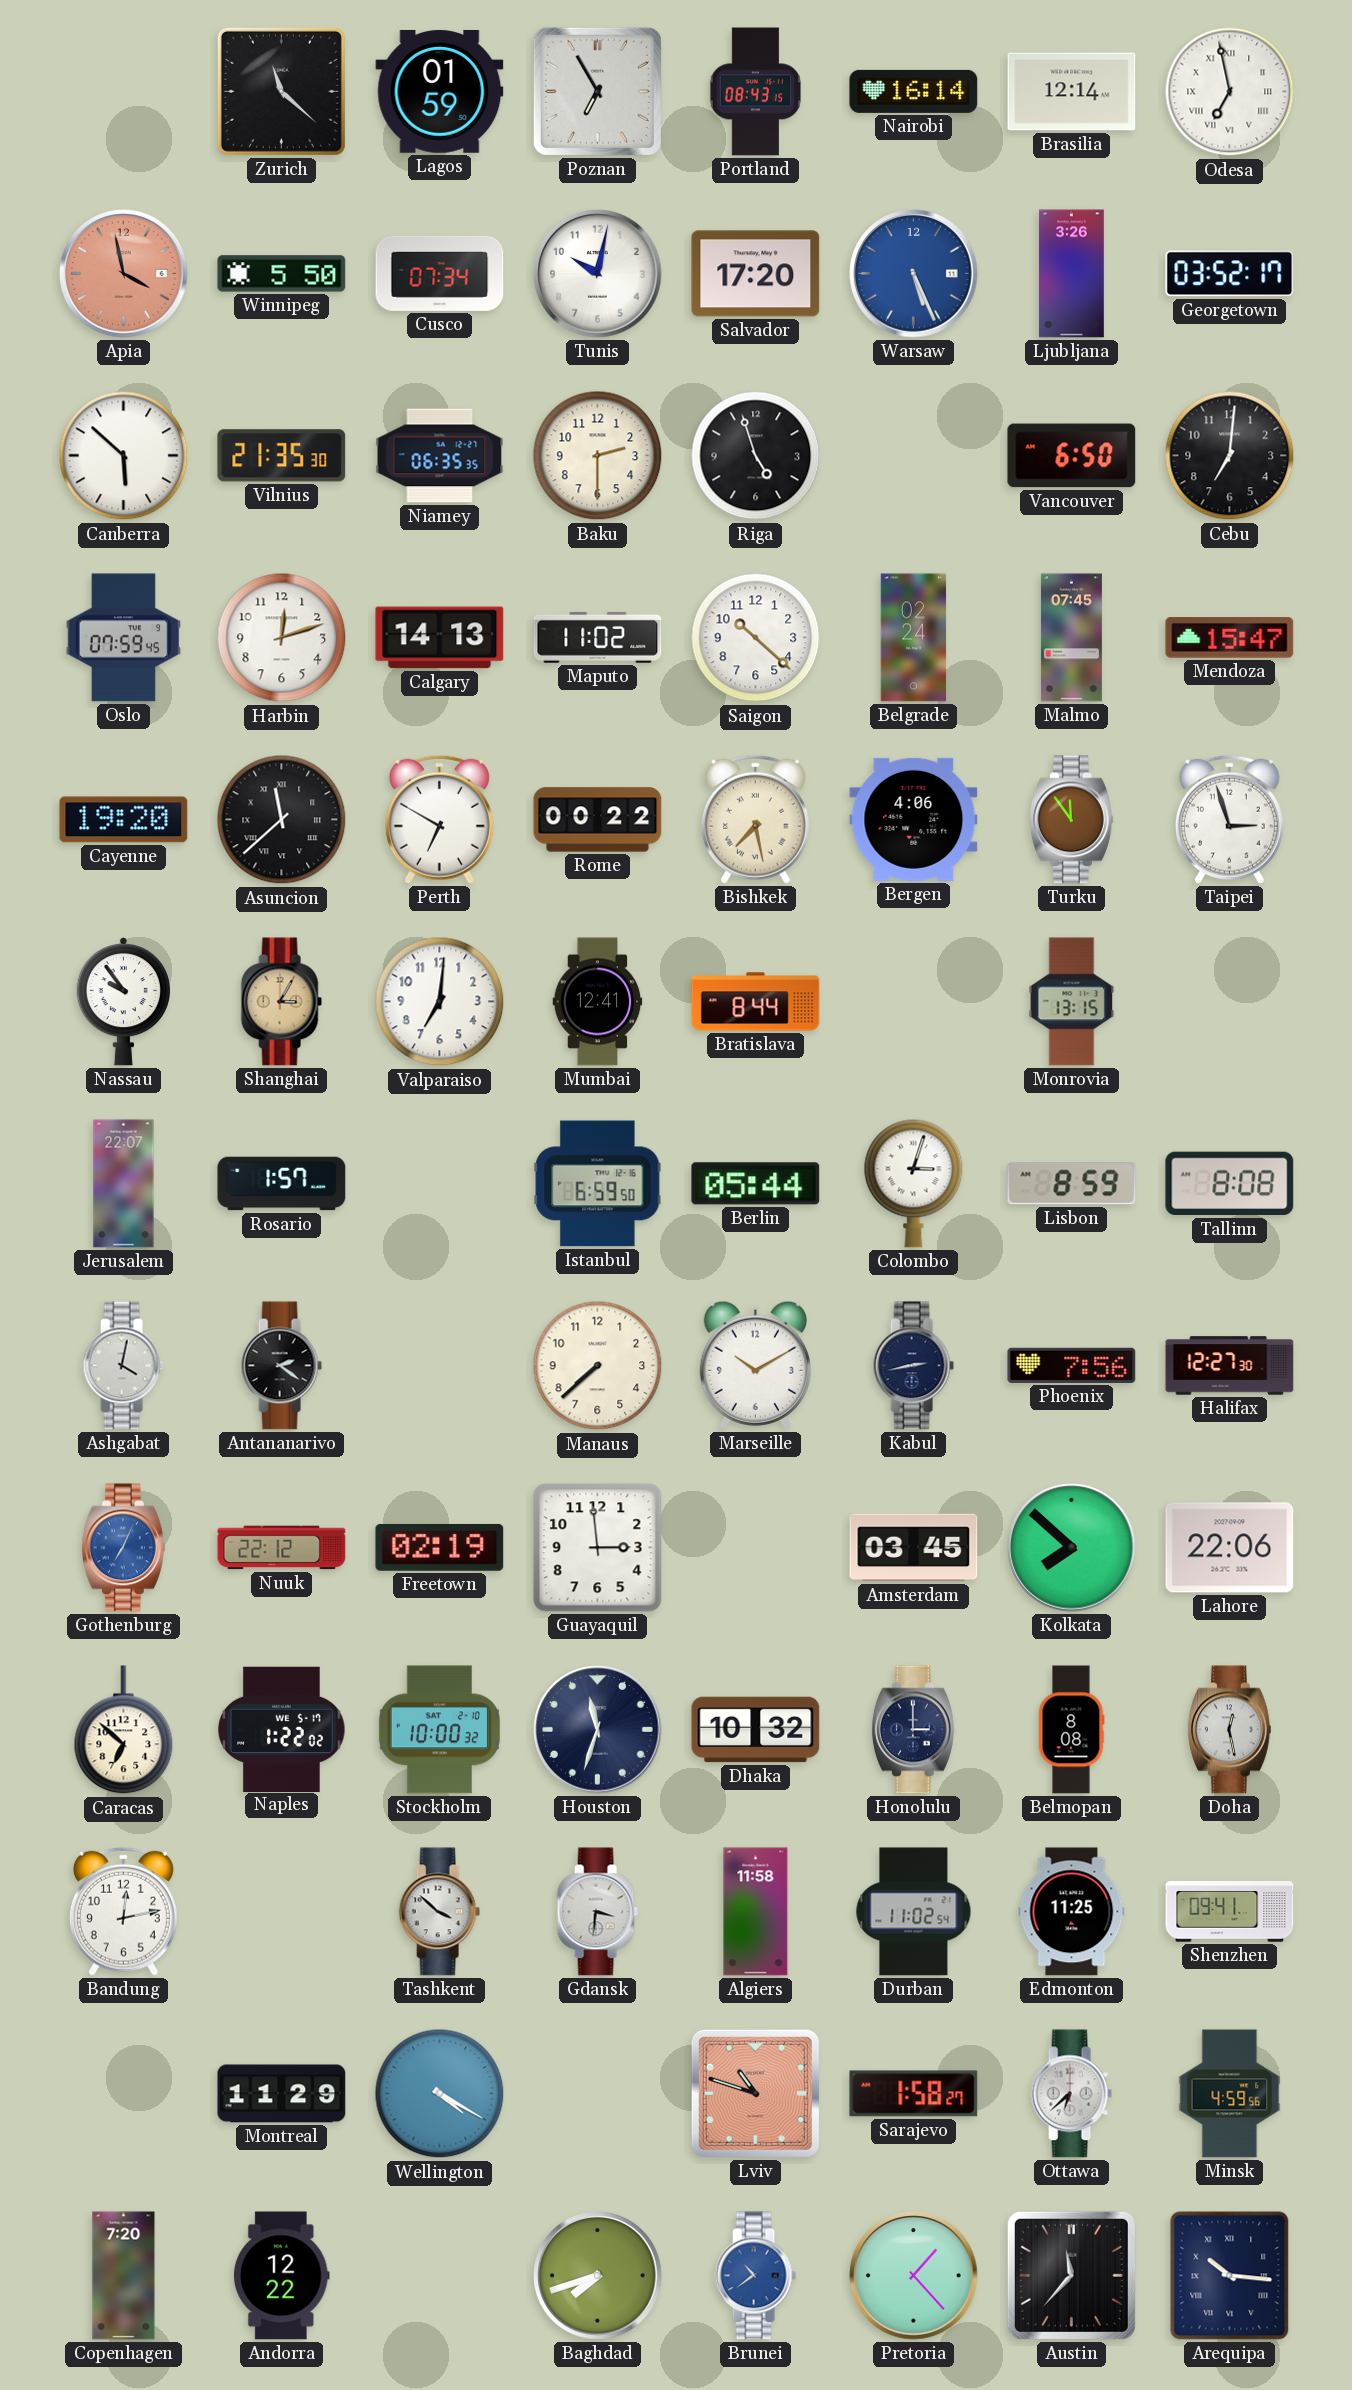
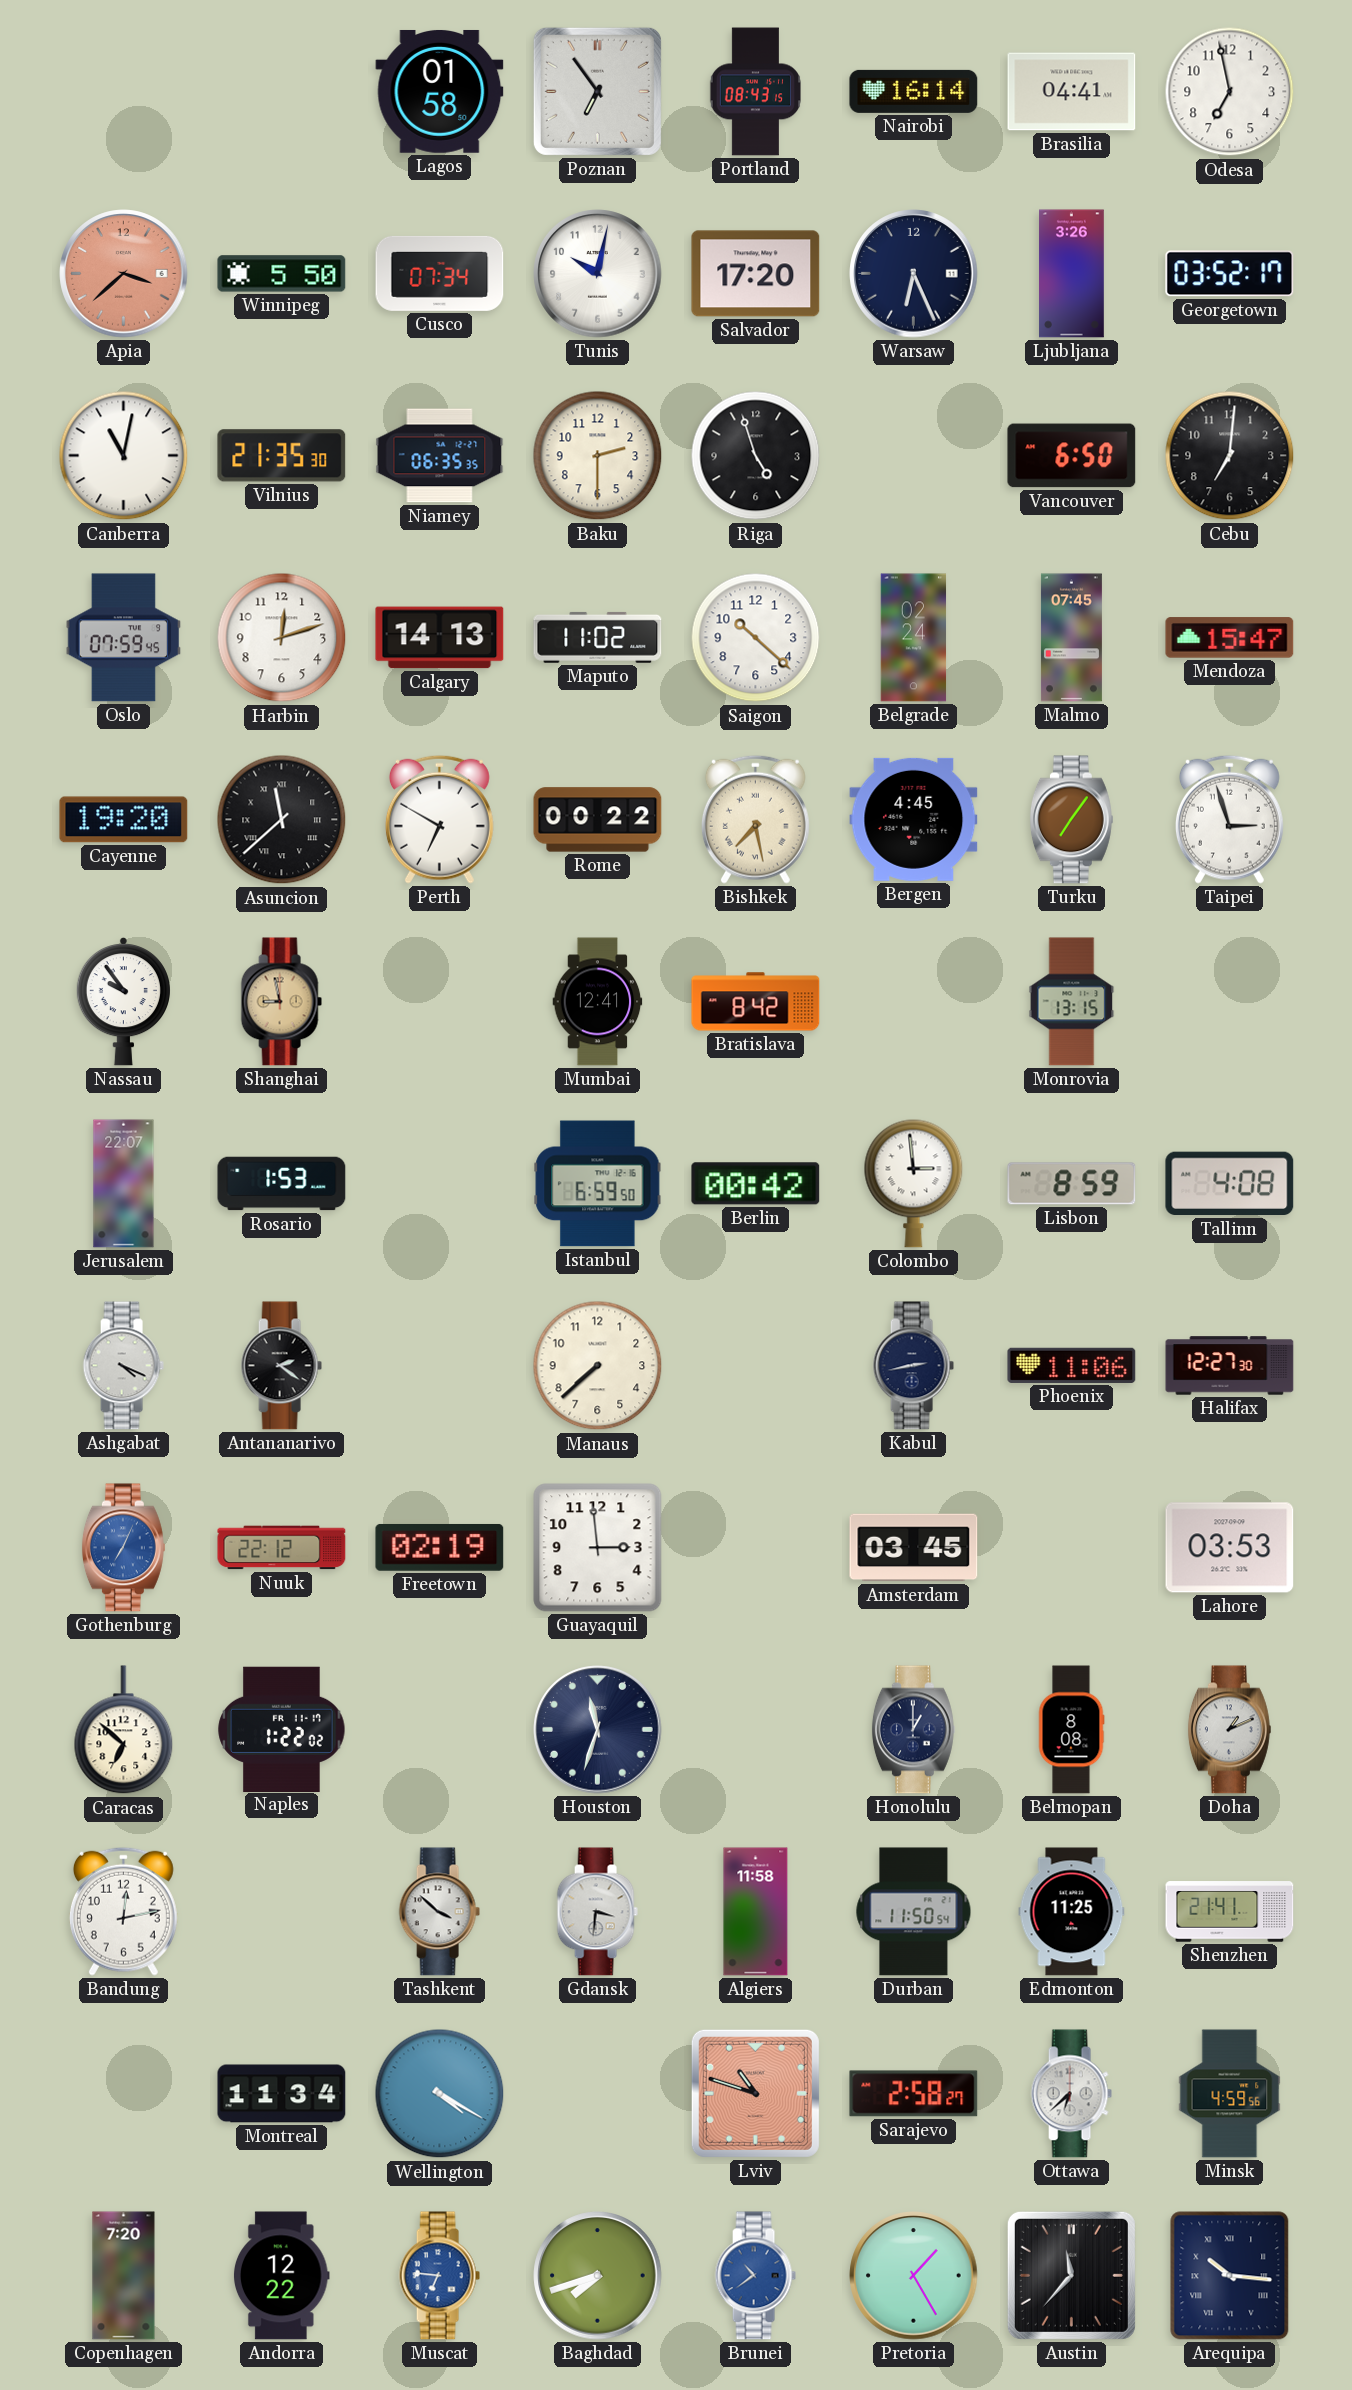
Zurich: 11:22 -> none
Lagos: 01:59 -> 01:58
Poznan: 6:55 -> 6:54
Brasilia: 12:14 -> 04:41
Odesa numerals: Roman -> Arabic
Apia: 3:58 -> 3:38
Warsaw: 5:26 -> 6:26
Warsaw dial: blue -> navy
Canberra: 5:52 -> 11:02
Bergen: 4:06 -> 4:45
Turku: 11:54 -> 7:06
Shanghai: 3:05 -> 8:58
Valparaiso: 7:01 -> none
Bratislava: 8:44 -> 8:42
Rosario: 1:57 -> 1:53
Berlin: 05:44 -> 00:42
Colombo: 3:03 -> 2:59
Tallinn: 8:08 -> 4:08
Ashgabat: 4:02 -> 4:19
Marseille: 10:10 -> none
Phoenix: 7:56 -> 11:06
Kolkata: 7:52 -> none
Lahore: 22:06 -> 03:53
Naples date: WE 5-17 -> FR 11-17
Stockholm: 10:00 -> none
Dhaka: 10:32 -> none
Honolulu: 3:00 -> 1:00
Doha: 12:28 -> 1:11
Durban: 11:02 -> 11:50
Shenzhen: 09:41 -> 21:41
Montreal: 11:29 -> 11:34
Sarajevo: 1:58 -> 2:58
Muscat: none -> 6:46
Pretoria: 1:23 -> 1:25
